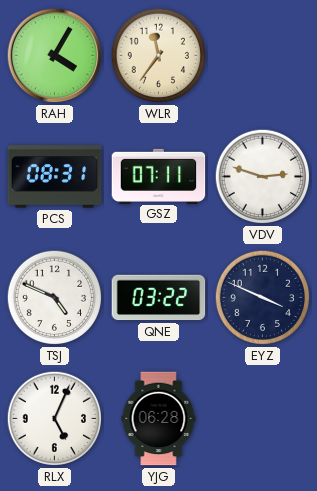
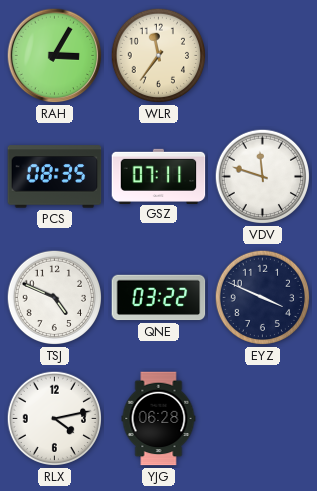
RAH: 4:05 -> 3:05
PCS: 08:31 -> 08:35
VDV: 2:48 -> 11:48
RLX: 5:04 -> 4:13
